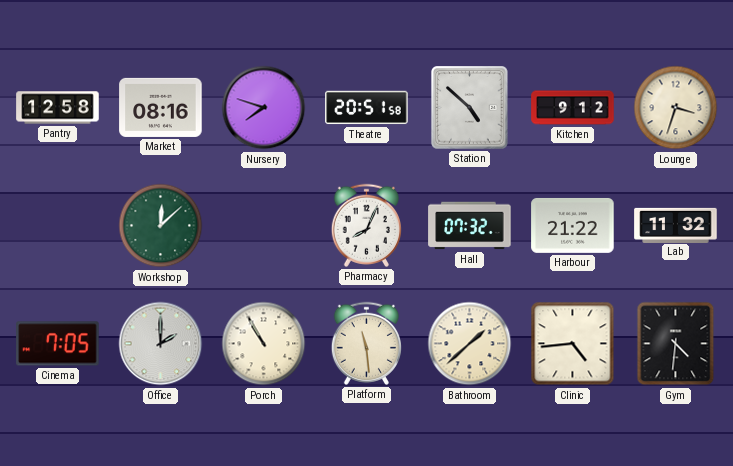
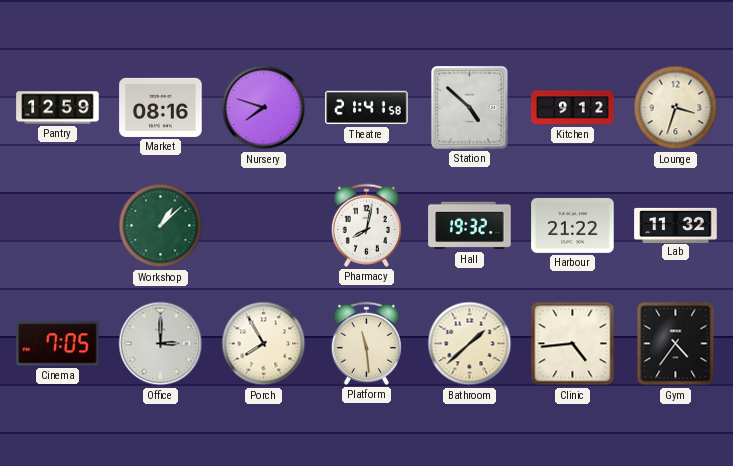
Pantry: 12:58 -> 12:59
Theatre: 20:51 -> 21:41
Workshop: 12:08 -> 1:08
Pharmacy: 8:04 -> 8:02
Hall: 07:32 -> 19:32
Office: 2:00 -> 3:00
Porch: 10:55 -> 7:55
Gym: 4:31 -> 4:36
